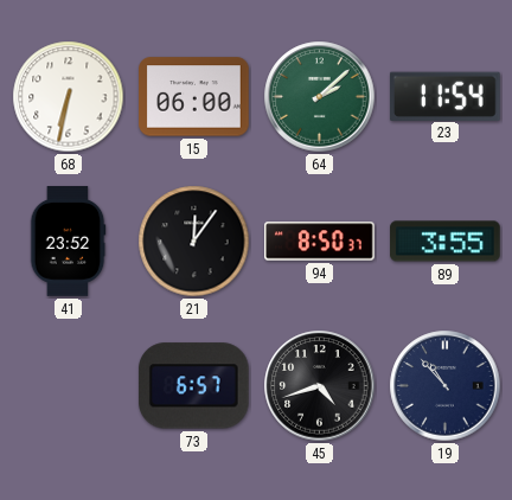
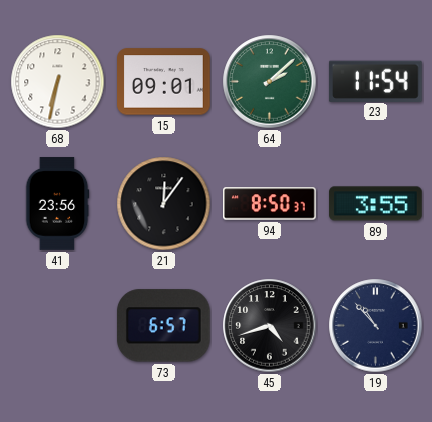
15: 06:00 -> 09:01
41: 23:52 -> 23:56
